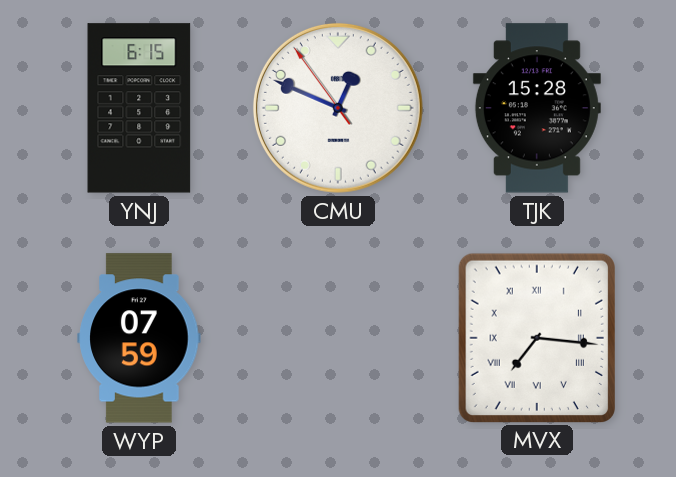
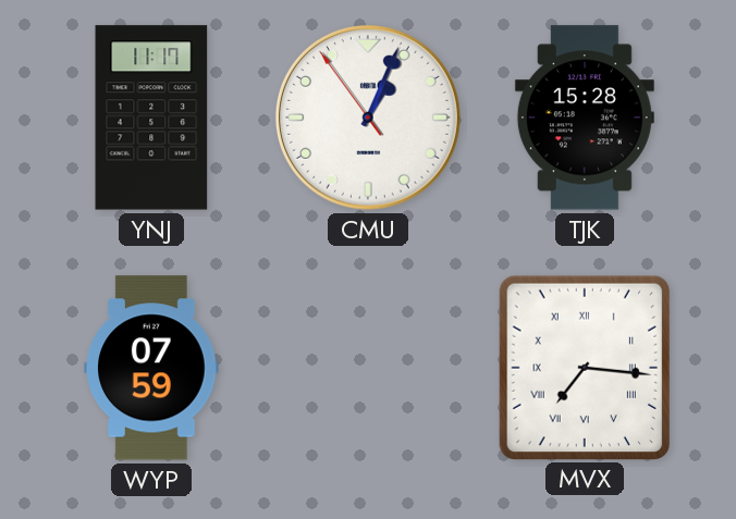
YNJ: 6:15 -> 11:17
CMU: 12:48 -> 1:03
